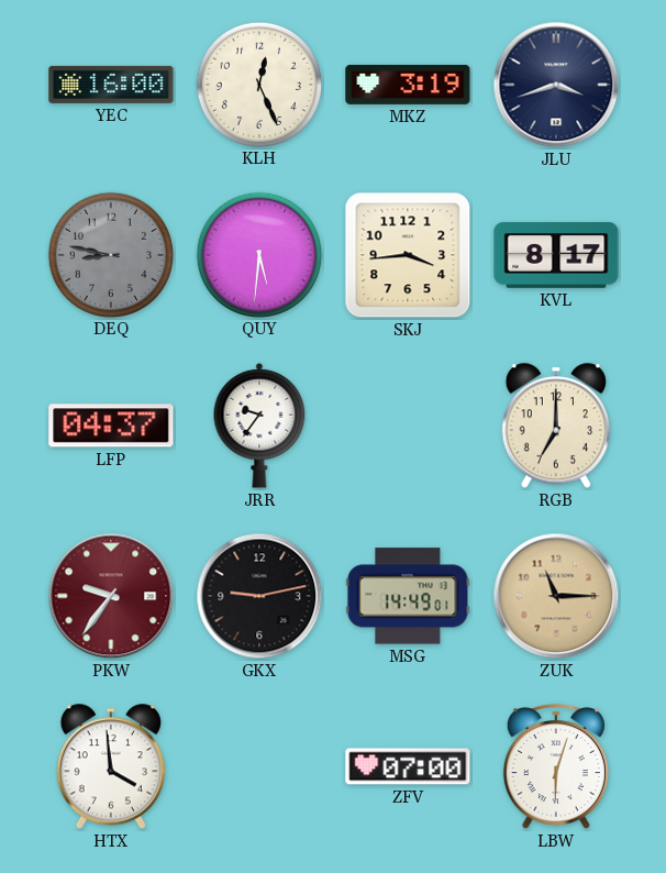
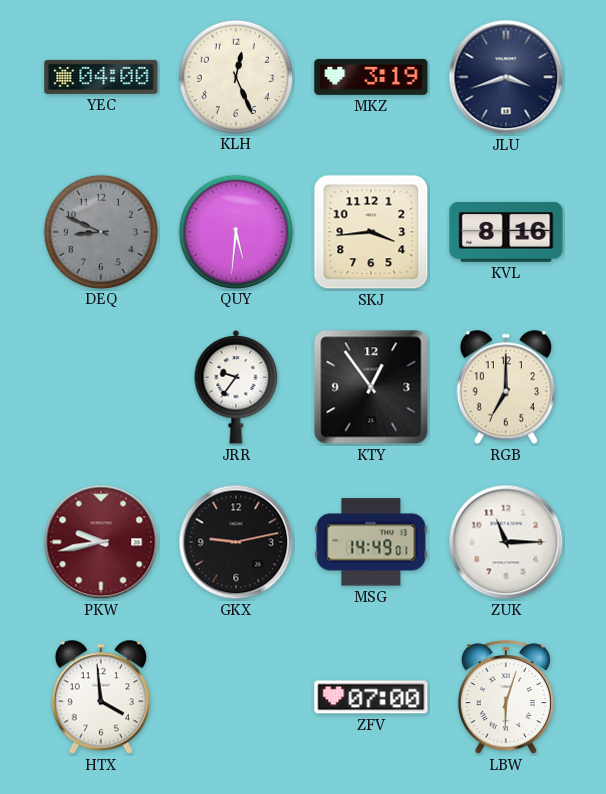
YEC: 16:00 -> 04:00
DEQ: 8:47 -> 8:49
KVL: 8:17 -> 8:16
LFP: 04:37 -> none
KTY: none -> 12:54
PKW: 9:36 -> 9:43
ZUK dial: champagne -> white
